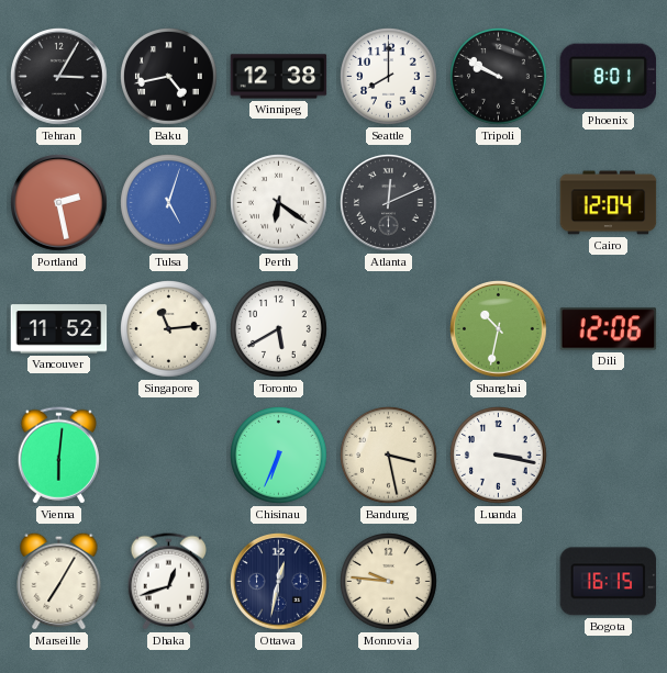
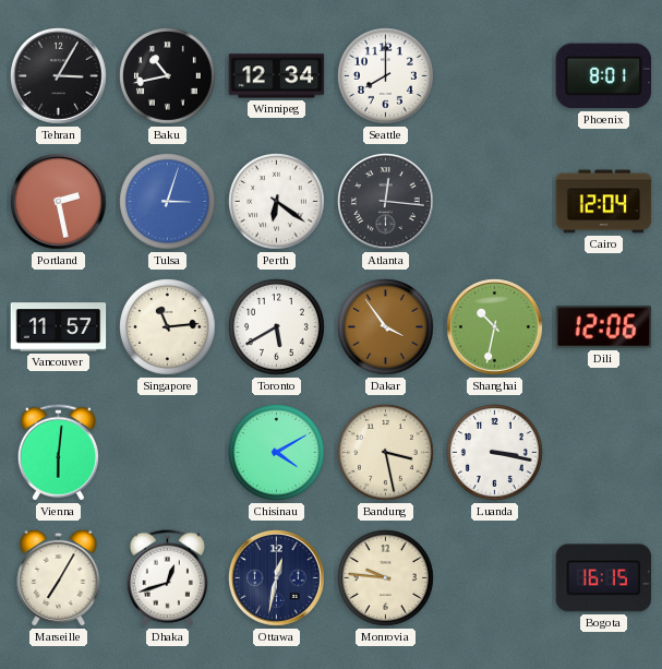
Baku: 4:43 -> 10:43
Winnipeg: 12:38 -> 12:34
Tripoli: 9:50 -> none
Tulsa: 5:03 -> 3:03
Atlanta: 12:11 -> 12:16
Vancouver: 11:52 -> 11:57
Dakar: none -> 3:54
Chisinau: 6:34 -> 4:10
